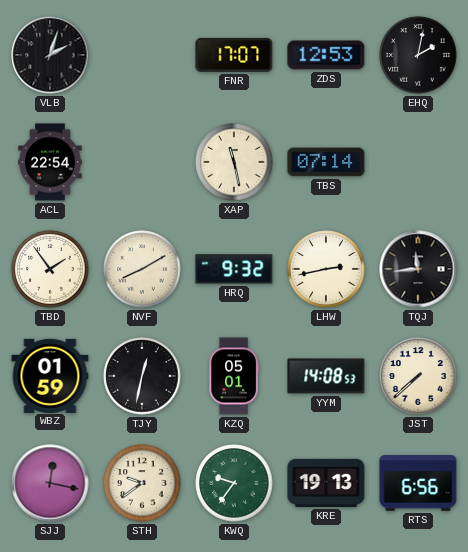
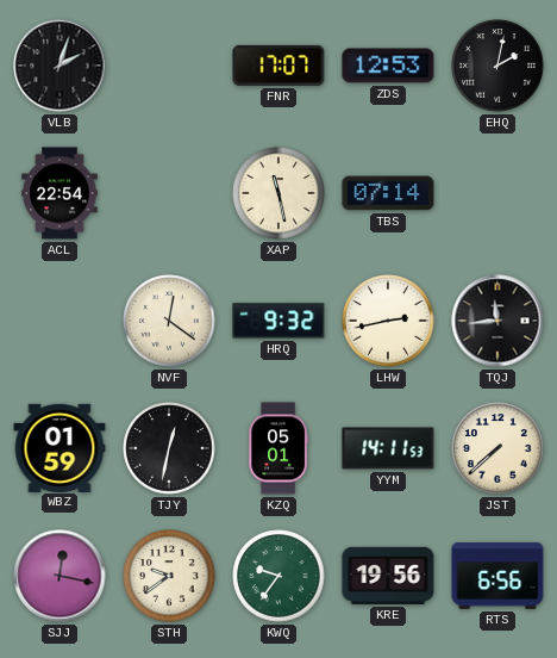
TBD: 1:54 -> none
NVF: 8:10 -> 12:21
YYM: 14:08 -> 14:11
KRE: 19:13 -> 19:56
